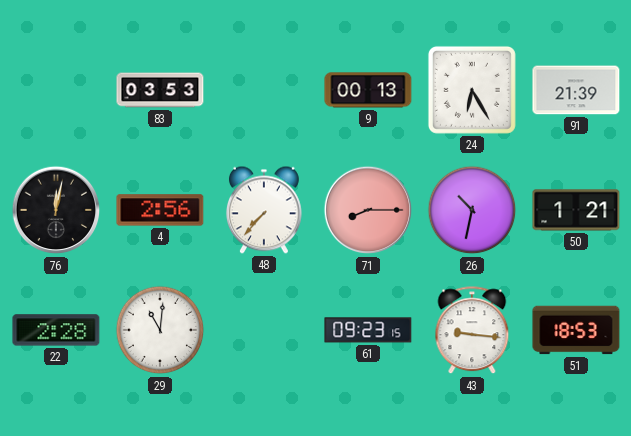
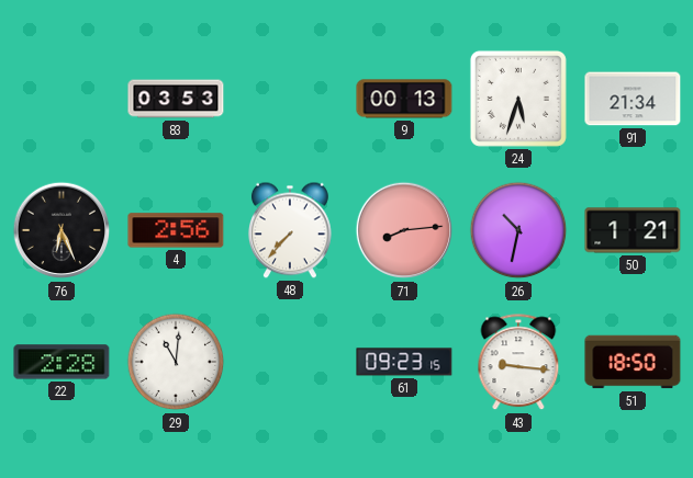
24: 6:25 -> 5:33
91: 21:39 -> 21:34
76: 12:02 -> 6:26
71: 8:15 -> 8:14
51: 18:53 -> 18:50
